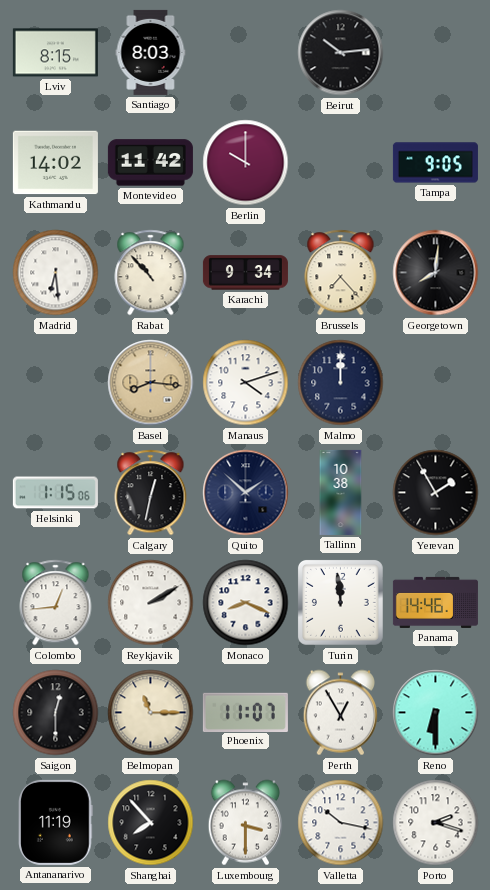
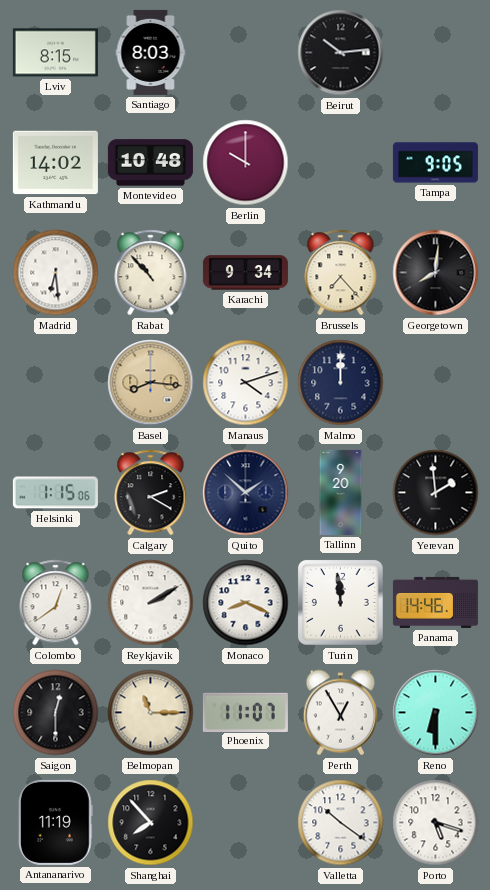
Montevideo: 11:42 -> 10:48
Calgary: 12:32 -> 2:20
Tallinn: 10:38 -> 9:20
Yerevan: 1:55 -> 1:59
Colombo: 12:44 -> 12:39
Luxembourg: 3:30 -> none
Valletta: 10:17 -> 10:21
Porto: 2:18 -> 5:18
